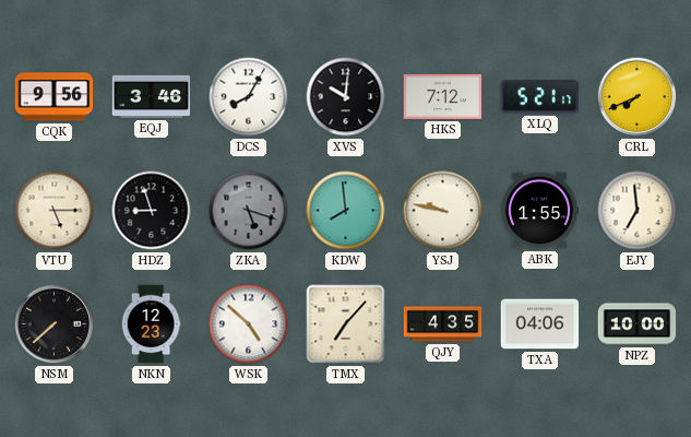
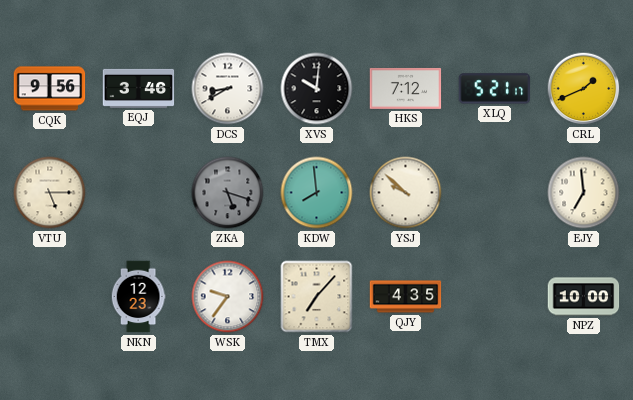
DCS: 8:05 -> 8:40
CRL: 7:41 -> 1:41
HDZ: 8:57 -> none
YSJ: 9:47 -> 9:52
ABK: 1:55 -> none
NSM: 7:38 -> none
WSK: 4:52 -> 9:36
TXA: 04:06 -> none
